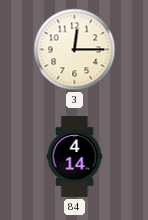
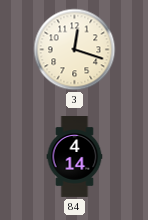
3: 12:15 -> 12:18
